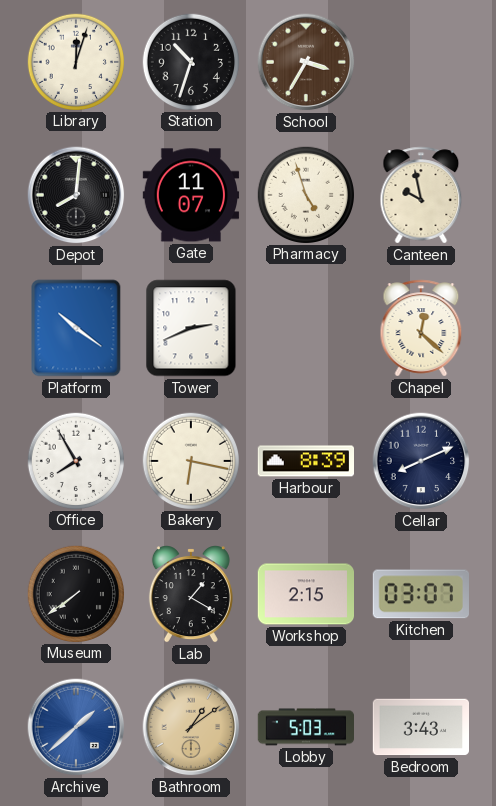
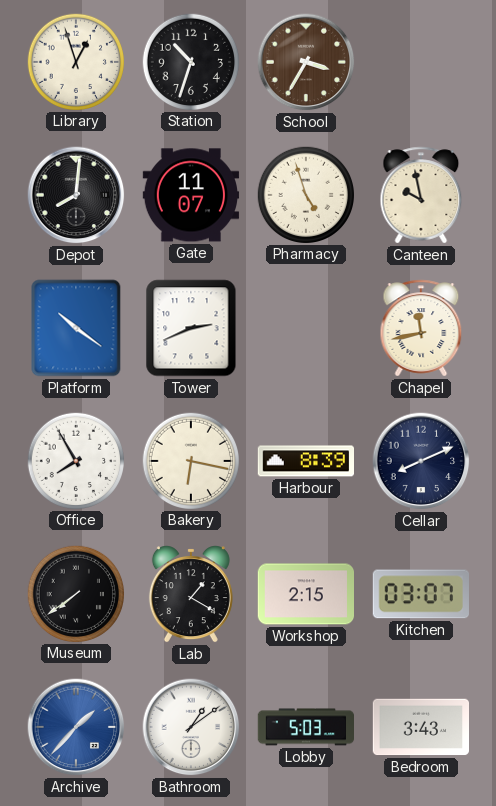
Library: 12:03 -> 12:57
Chapel: 12:22 -> 11:43
Archive: 1:38 -> 1:37
Bathroom dial: champagne -> white
